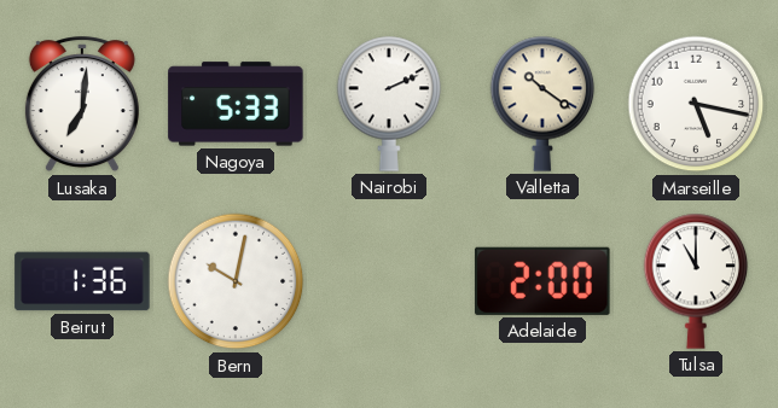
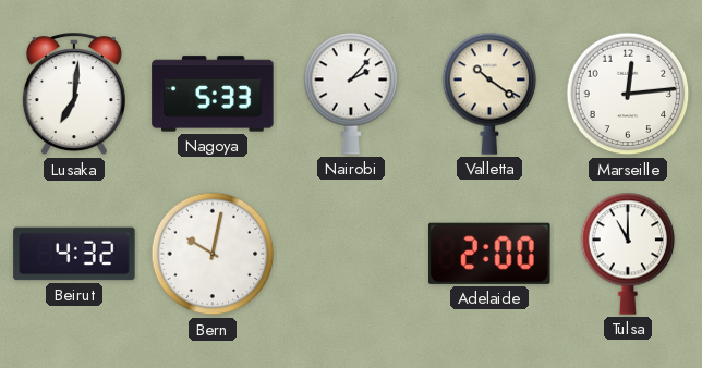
Nairobi: 2:11 -> 2:07
Marseille: 5:17 -> 12:14
Beirut: 1:36 -> 4:32
